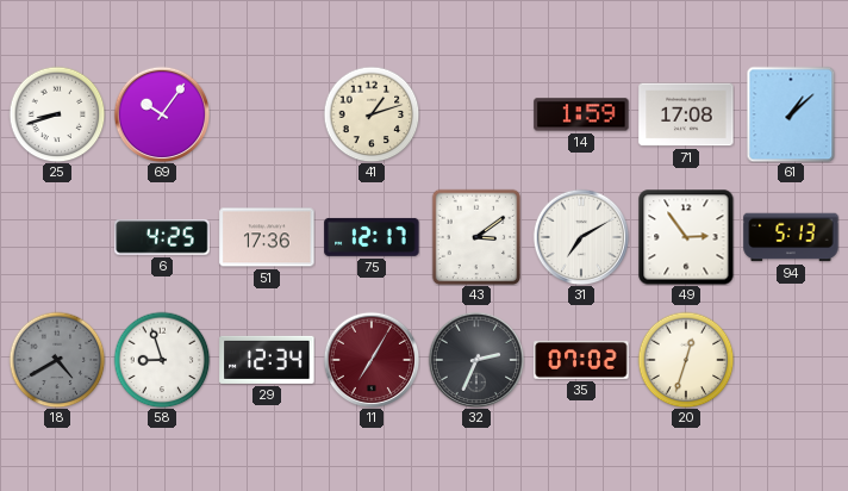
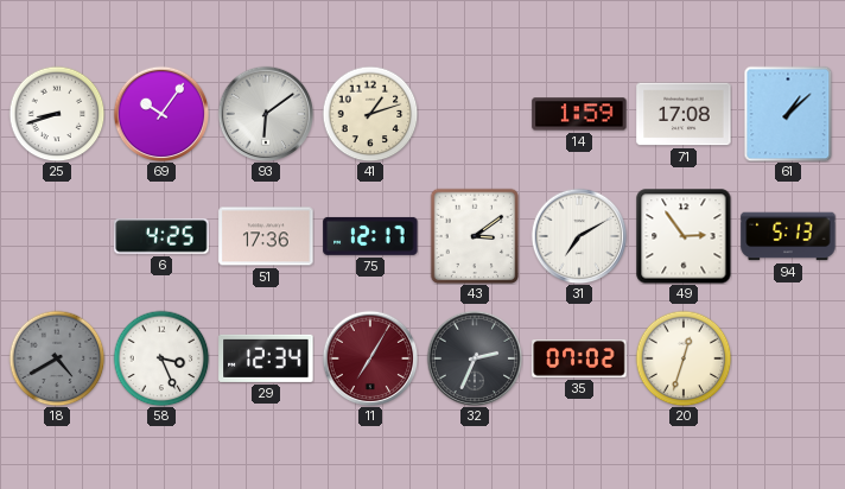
93: none -> 6:09
58: 8:57 -> 3:26
